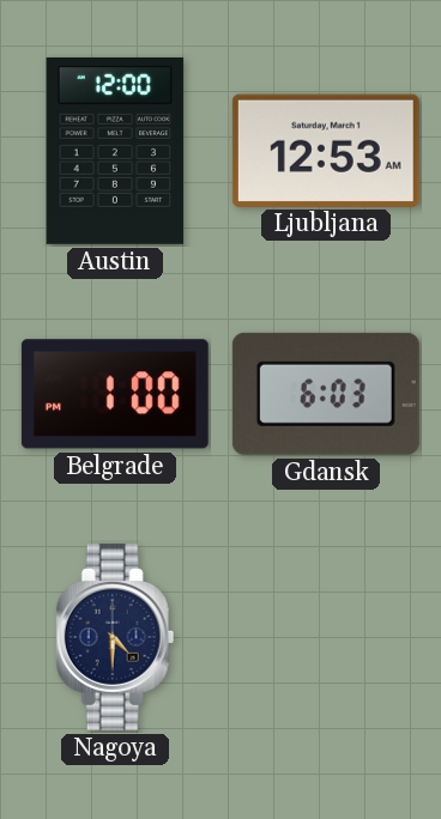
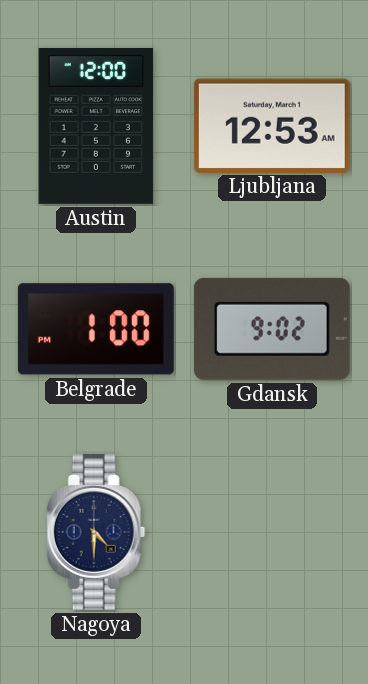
Gdansk: 6:03 -> 9:02
